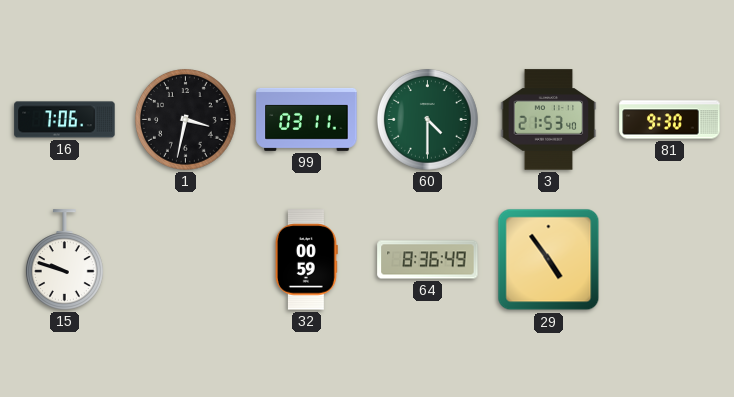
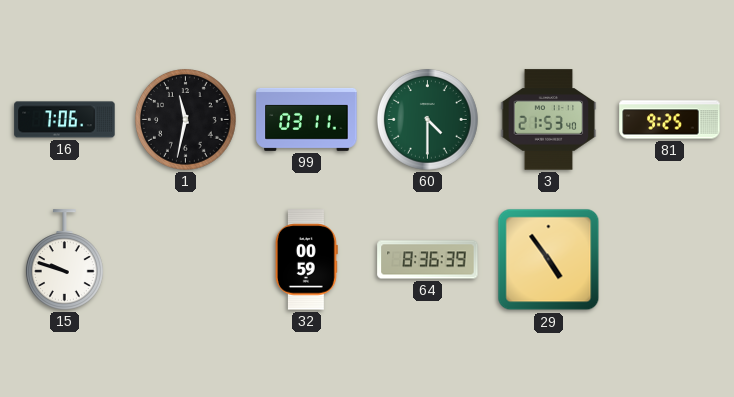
1: 3:32 -> 11:32
81: 9:30 -> 9:25
64: 8:36:49 -> 8:36:39
